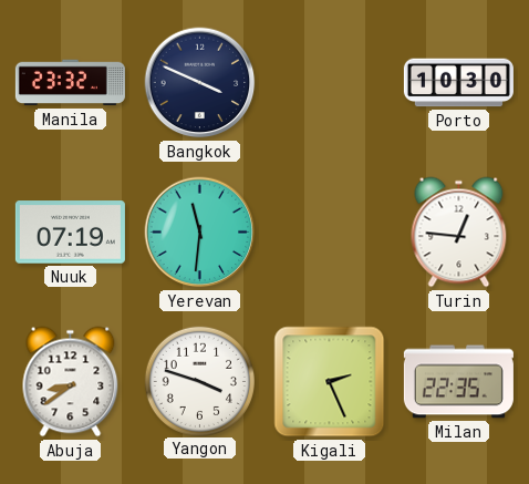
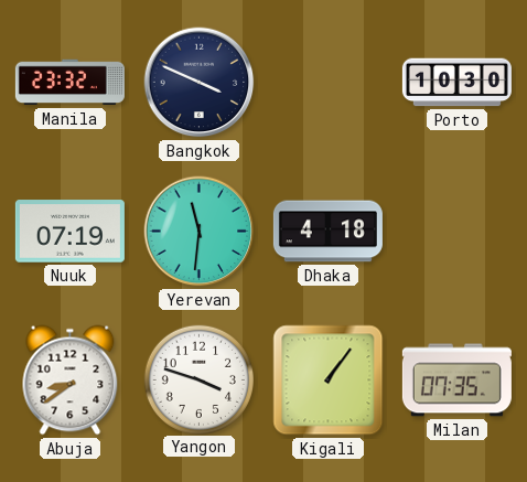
Dhaka: none -> 4:18
Turin: 12:46 -> none
Kigali: 2:26 -> 1:06
Milan: 22:35 -> 07:35
